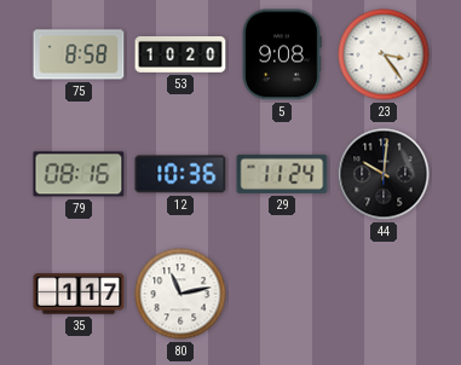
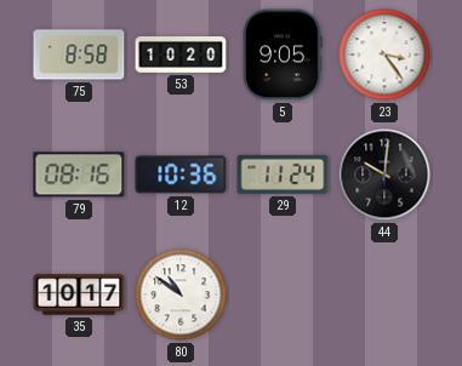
5: 9:08 -> 9:05
35: 1:17 -> 10:17
80: 11:13 -> 10:51
